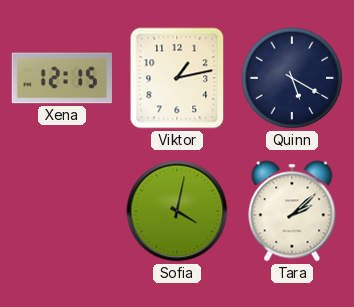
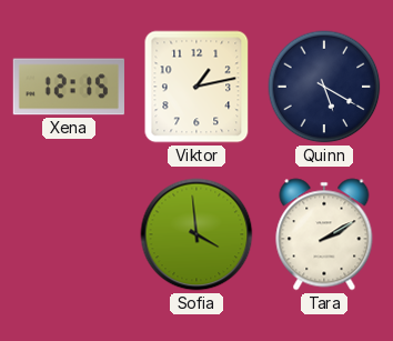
Sofia: 4:02 -> 3:59
Tara: 2:08 -> 2:10
